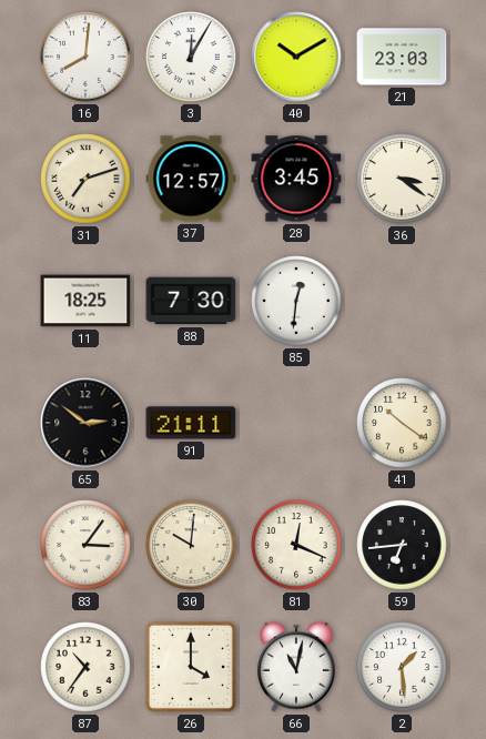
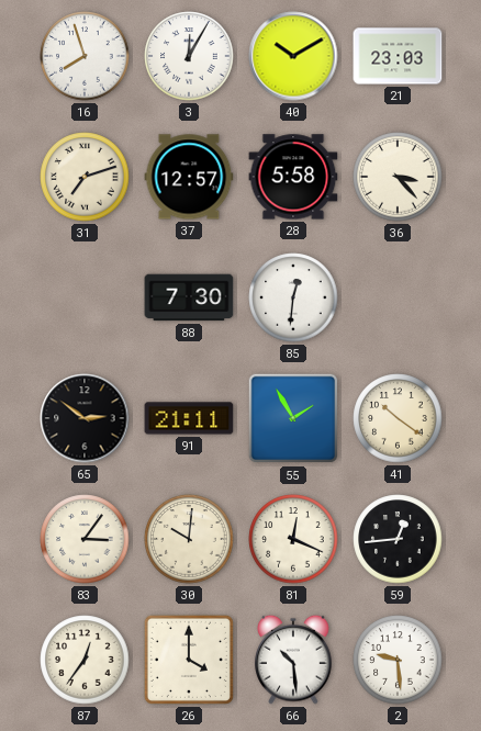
16: 8:01 -> 7:57
28: 3:45 -> 5:58
36: 3:21 -> 3:23
11: 18:25 -> none
55: none -> 1:55
59: 6:44 -> 12:44
87: 10:36 -> 12:36
66: 11:02 -> 10:29
2: 1:29 -> 9:29
